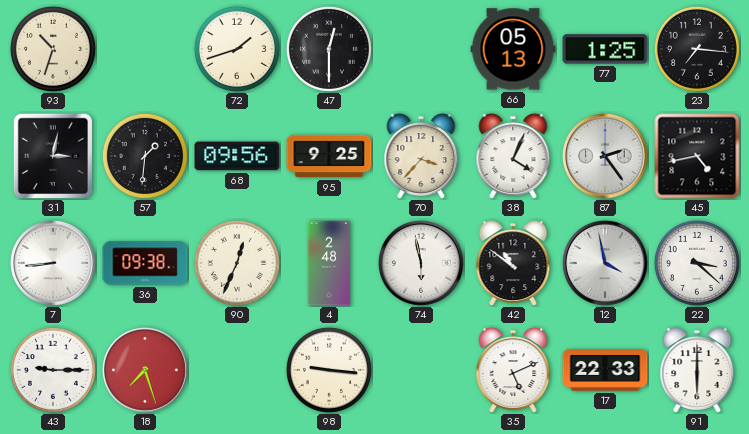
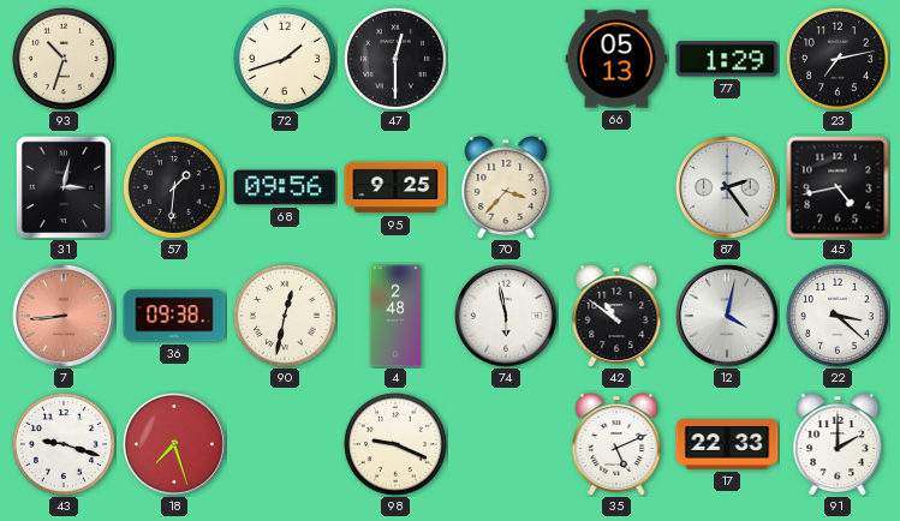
77: 1:25 -> 1:29
23: 7:16 -> 7:13
38: 4:04 -> none
7 dial: white -> salmon
90: 12:34 -> 12:32
12: 3:58 -> 4:02
43: 9:15 -> 9:18
98: 9:16 -> 9:19
91: 6:00 -> 2:00
